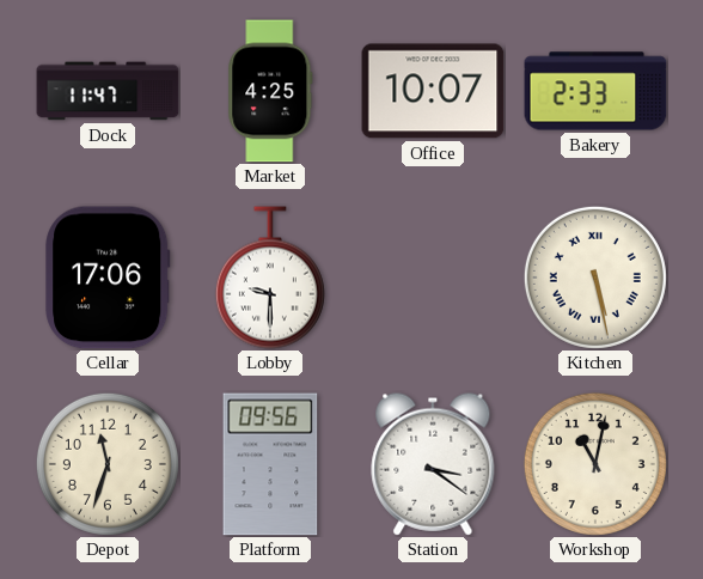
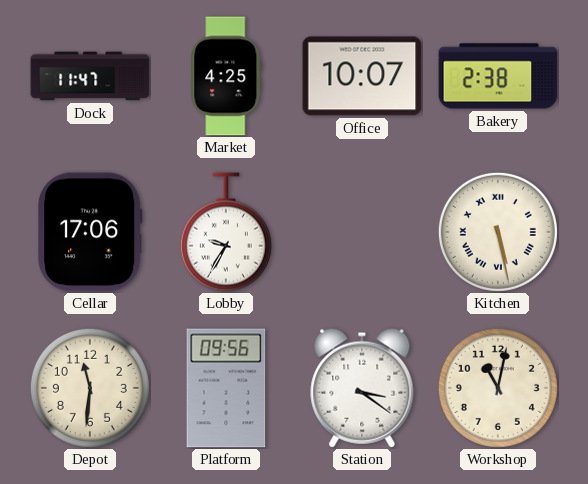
Bakery: 2:33 -> 2:38
Lobby: 9:30 -> 9:35
Depot: 11:33 -> 11:31
